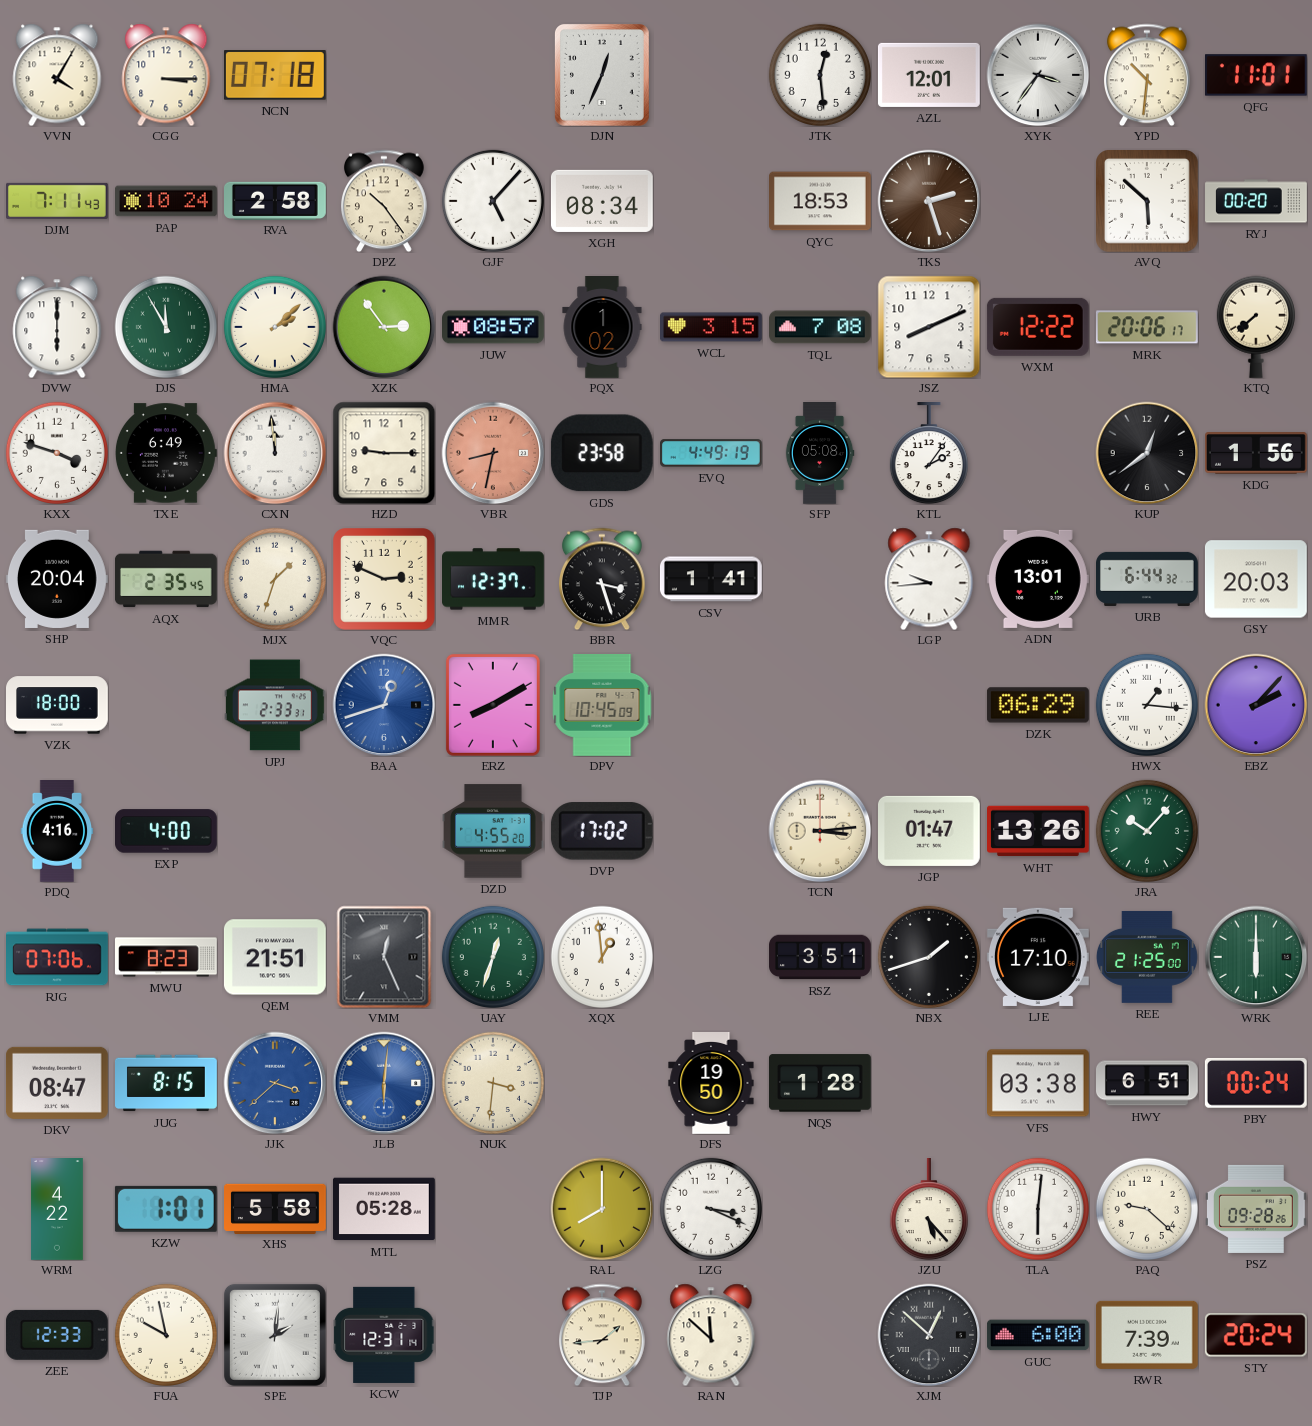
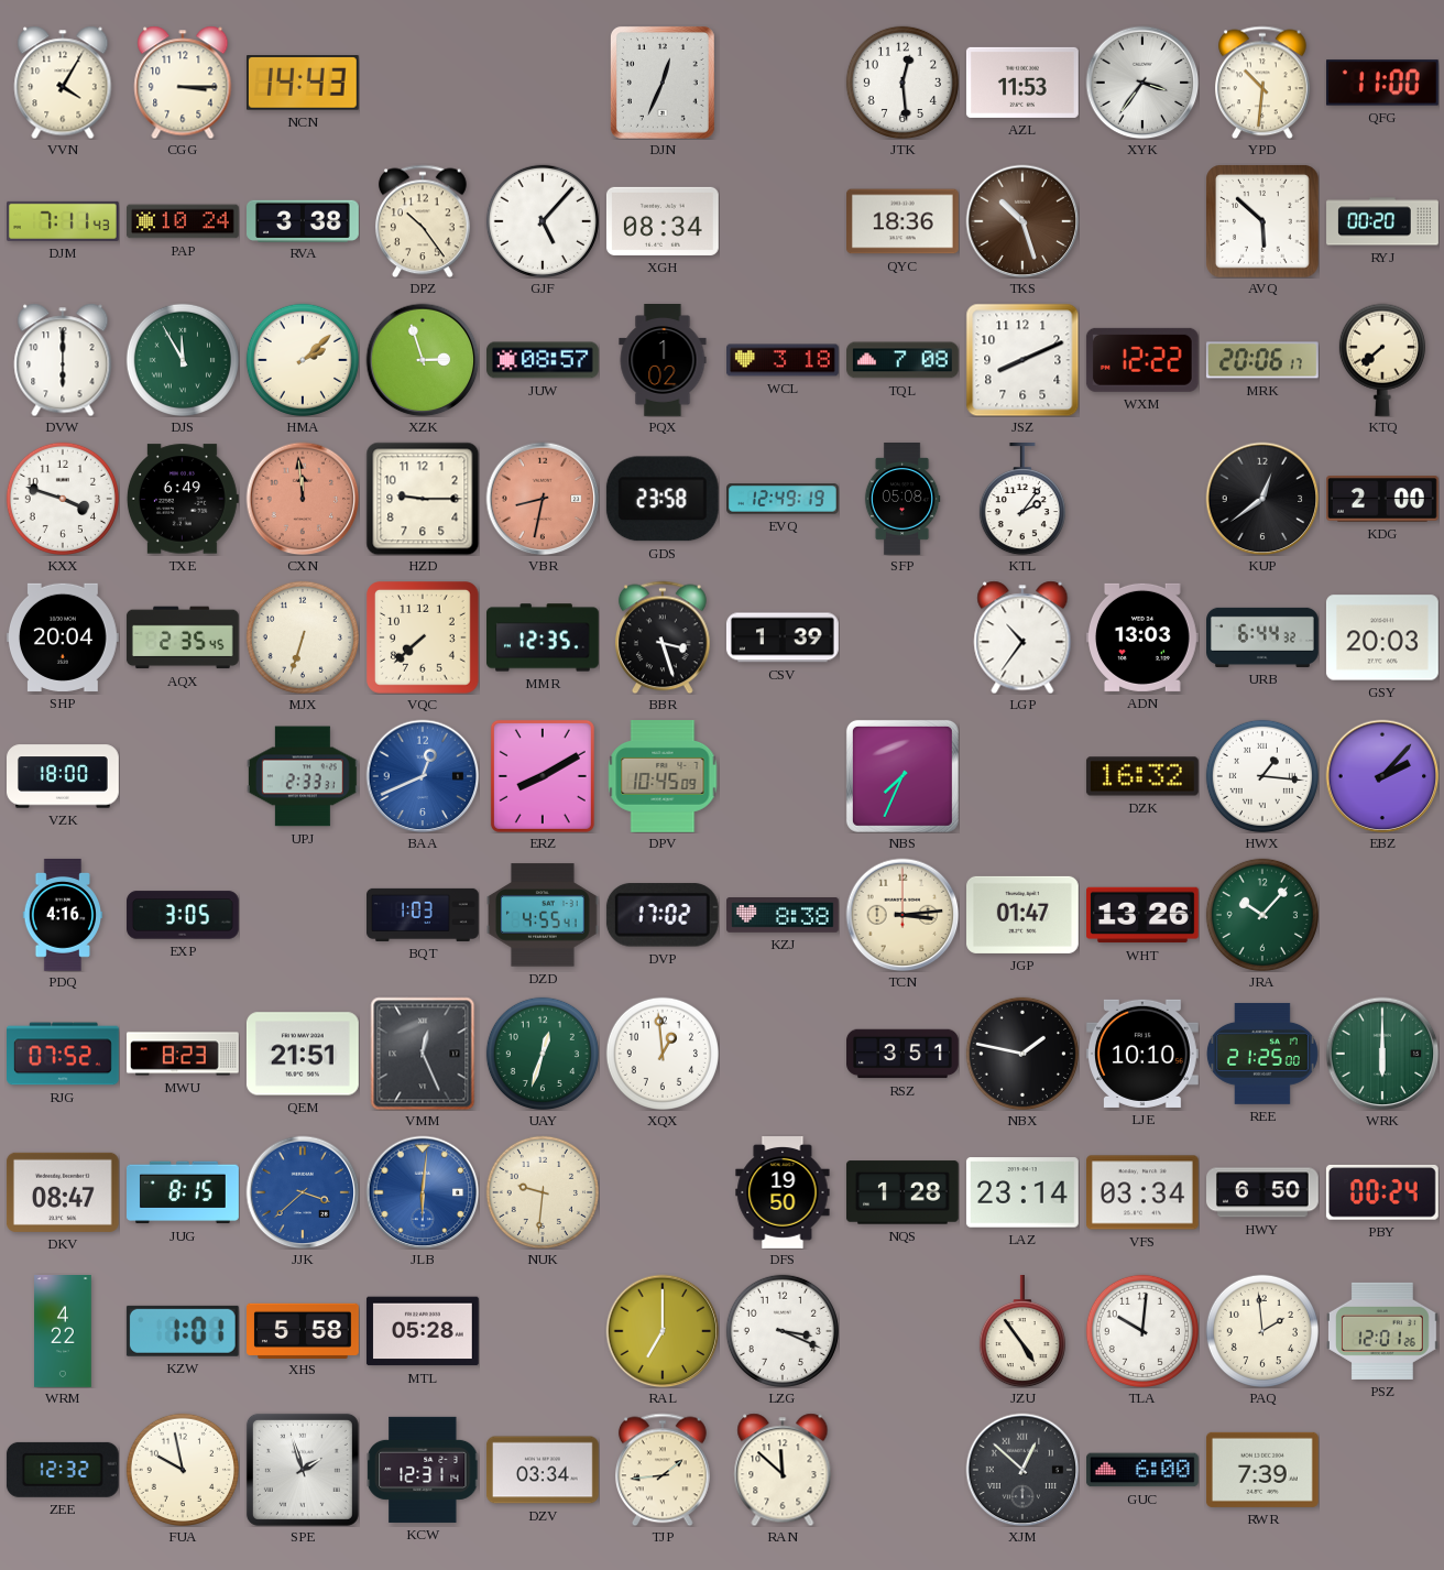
NCN: 07:18 -> 14:43
AZL: 12:01 -> 11:53
QFG: 11:01 -> 11:00
RVA: 2:58 -> 3:38
QYC: 18:53 -> 18:36
TKS: 2:27 -> 10:27
XZK: 2:54 -> 2:57
WCL: 3:15 -> 3:18
CXN dial: white -> salmon
EVQ: 4:49 -> 12:49
KDG: 1:56 -> 2:00
MJX: 1:33 -> 6:33
VQC: 2:49 -> 7:38
MMR: 12:37 -> 12:35
CSV: 1:41 -> 1:39
LGP: 9:44 -> 10:36
ADN: 13:01 -> 13:03
BAA: 12:42 -> 12:41
NBS: none -> 7:34
DZK: 06:29 -> 16:32
EXP: 4:00 -> 3:05
BQT: none -> 1:03
DZD: 4:55:20 -> 4:55:41
KZJ: none -> 8:38
RJG: 07:06 -> 07:52
NBX: 1:42 -> 1:47
LJE: 17:10 -> 10:10
NUK: 3:31 -> 9:31
LAZ: none -> 23:14
VFS: 03:38 -> 03:34
HWY: 6:51 -> 6:50
RAL: 8:00 -> 7:00
JZU: 5:23 -> 4:54
TLA: 6:01 -> 10:01
PAQ: 9:22 -> 1:59
PSZ: 09:28 -> 12:01
ZEE: 12:33 -> 12:32
SPE: 2:01 -> 1:57
DZV: none -> 03:34
STY: 20:24 -> none
